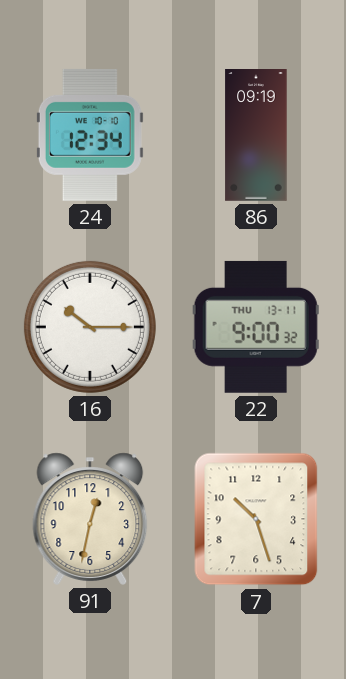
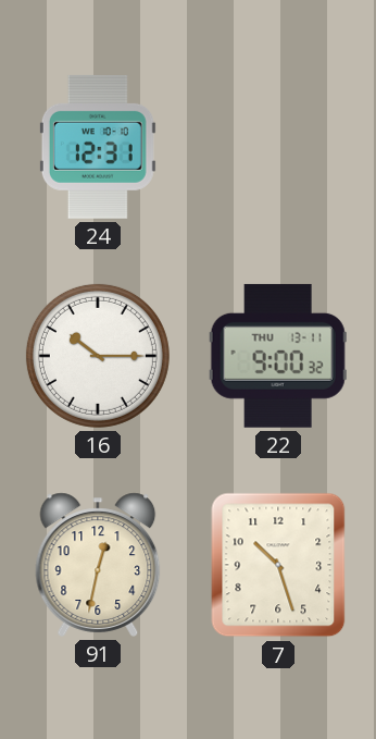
24: 12:34 -> 12:31
86: 09:19 -> none
